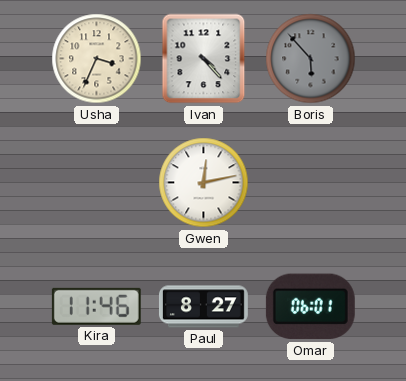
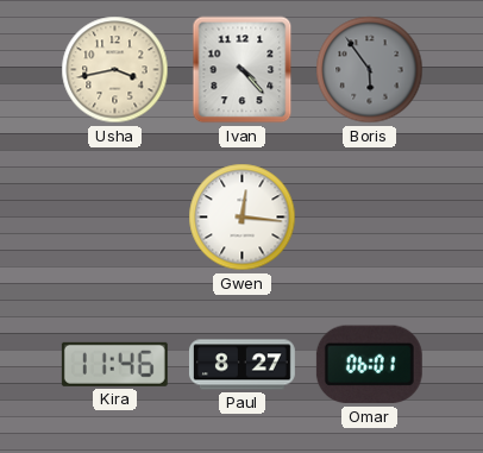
Usha: 3:34 -> 3:43
Boris: 5:53 -> 5:54
Gwen: 12:13 -> 12:16
